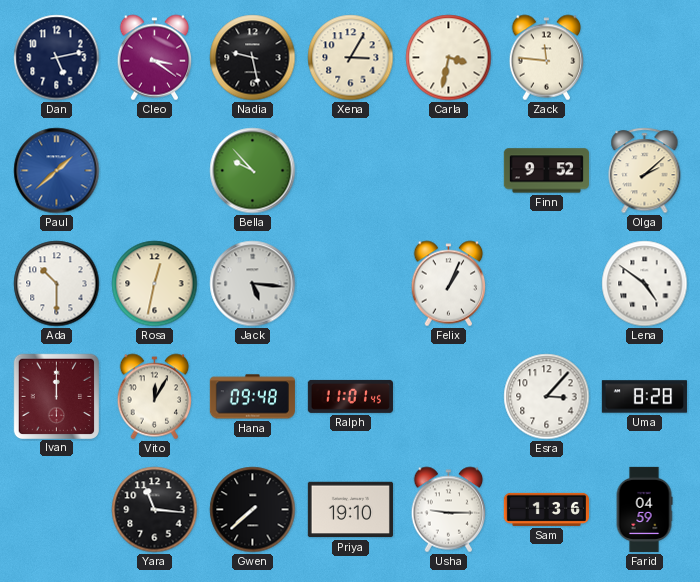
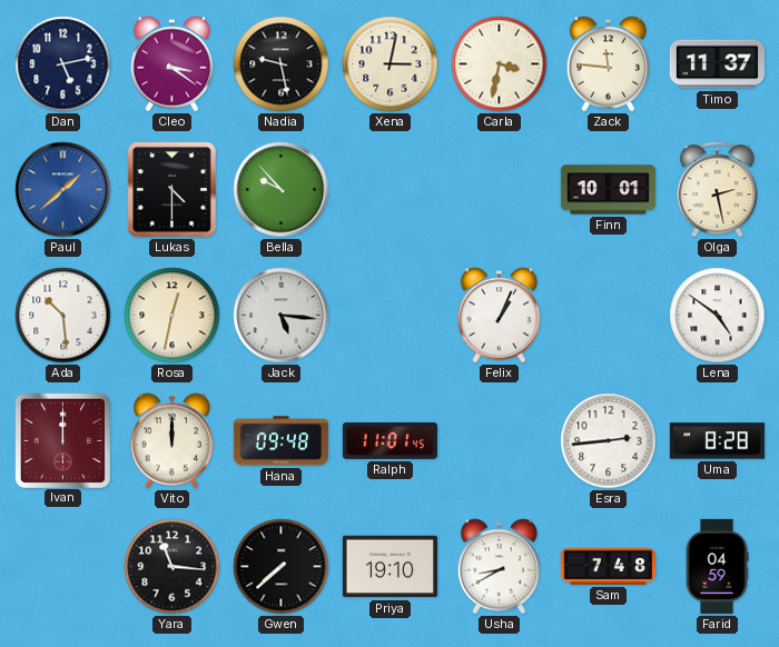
Xena: 3:05 -> 3:02
Timo: none -> 11:37
Lukas: none -> 4:30
Finn: 9:52 -> 10:01
Olga: 2:08 -> 2:28
Ada: 10:30 -> 10:29
Vito: 12:05 -> 12:00
Esra: 3:07 -> 2:44
Usha: 9:15 -> 8:40
Sam: 1:36 -> 7:48
